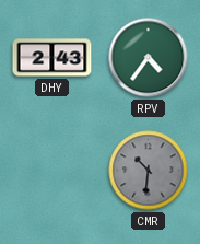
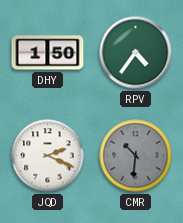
DHY: 2:43 -> 1:50
JQD: none -> 2:19
